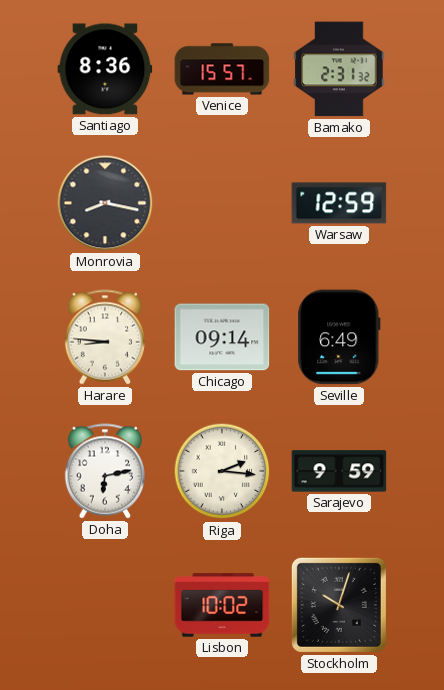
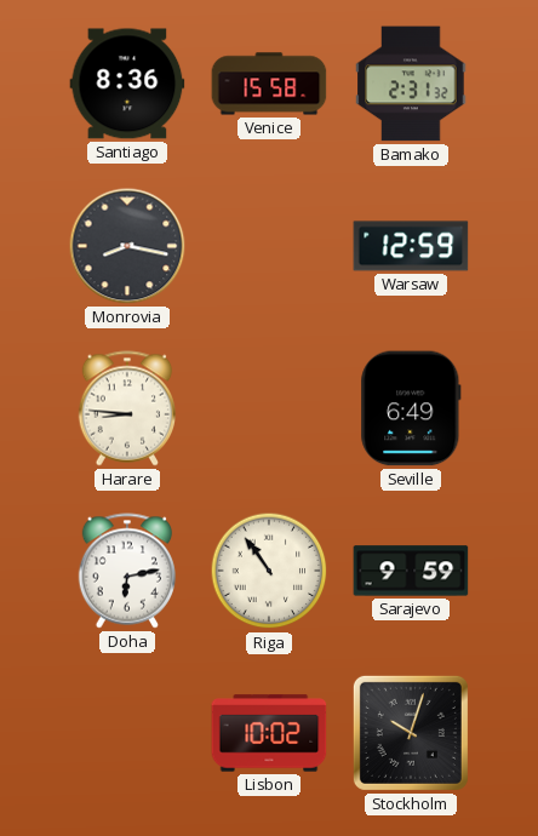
Venice: 15:57 -> 15:58
Chicago: 09:14 -> none
Riga: 2:16 -> 10:54
